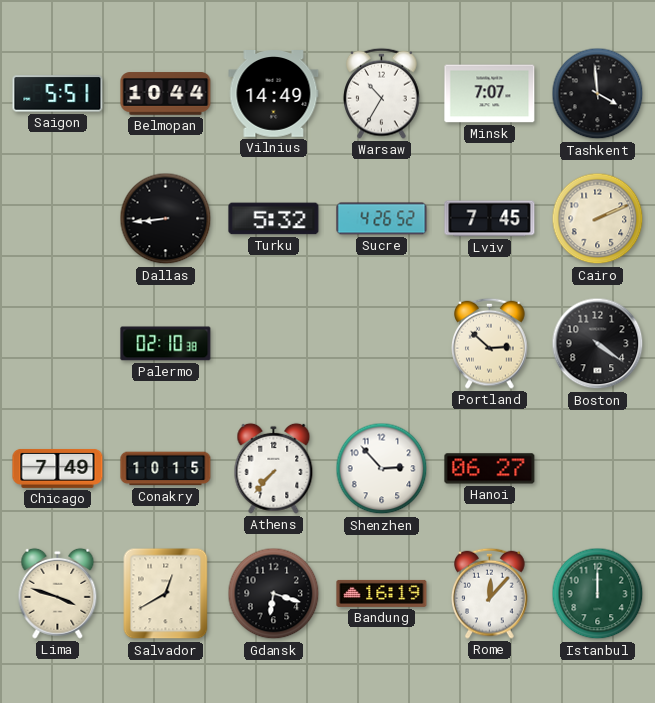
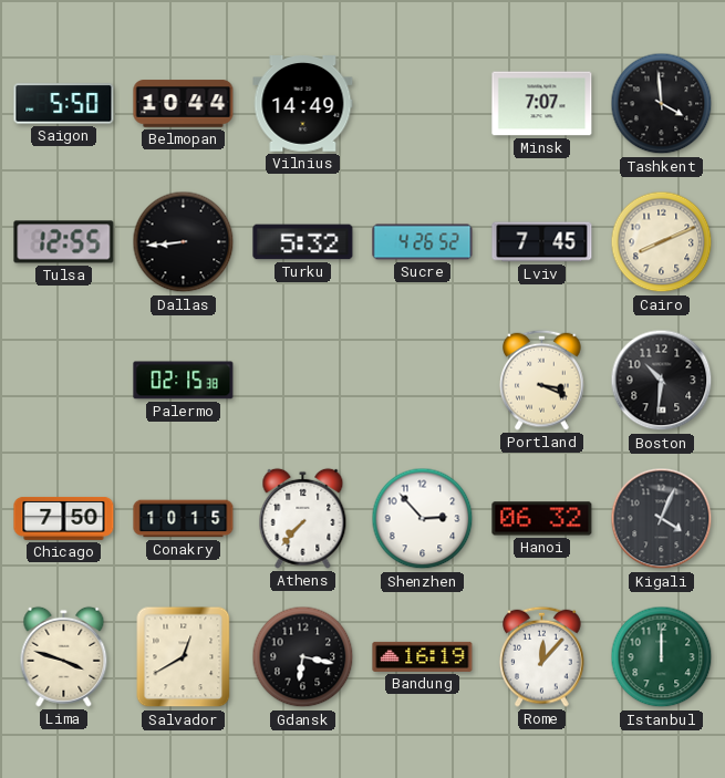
Saigon: 5:51 -> 5:50
Warsaw: 10:35 -> none
Tulsa: none -> 12:55
Cairo: 2:11 -> 8:11
Palermo: 02:10 -> 02:15
Portland: 2:52 -> 3:19
Boston: 4:21 -> 10:31
Chicago: 7:49 -> 7:50
Hanoi: 06:27 -> 06:32
Kigali: none -> 4:04
Gdansk: 6:18 -> 6:17
